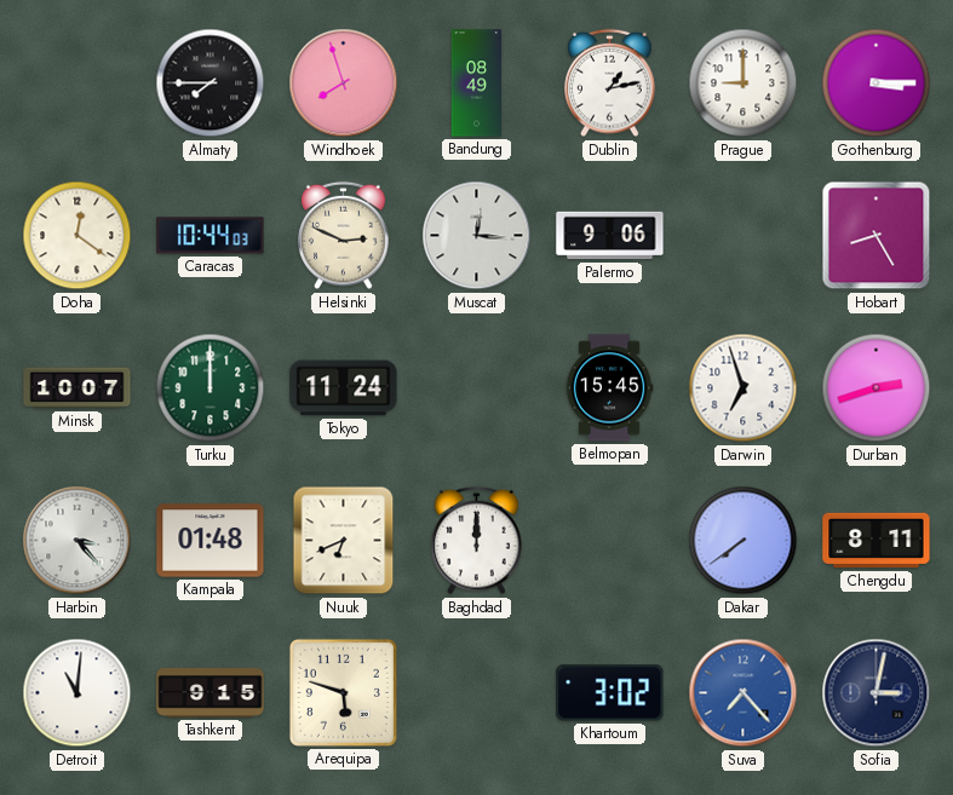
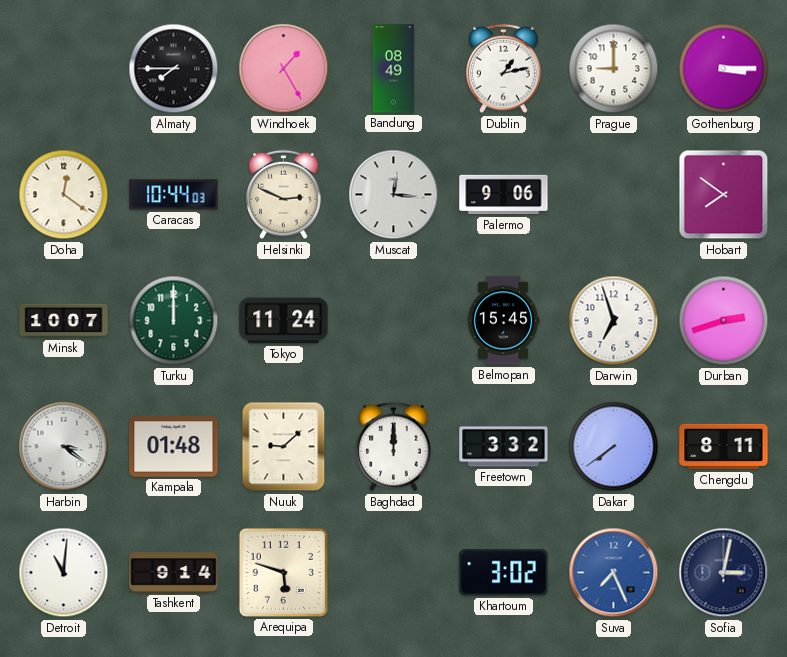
Windhoek: 7:57 -> 1:25
Hobart: 8:25 -> 7:51
Harbin: 3:23 -> 3:21
Nuuk: 6:41 -> 9:08
Freetown: none -> 3:32
Tashkent: 9:15 -> 9:14
Suva: 7:23 -> 7:26
